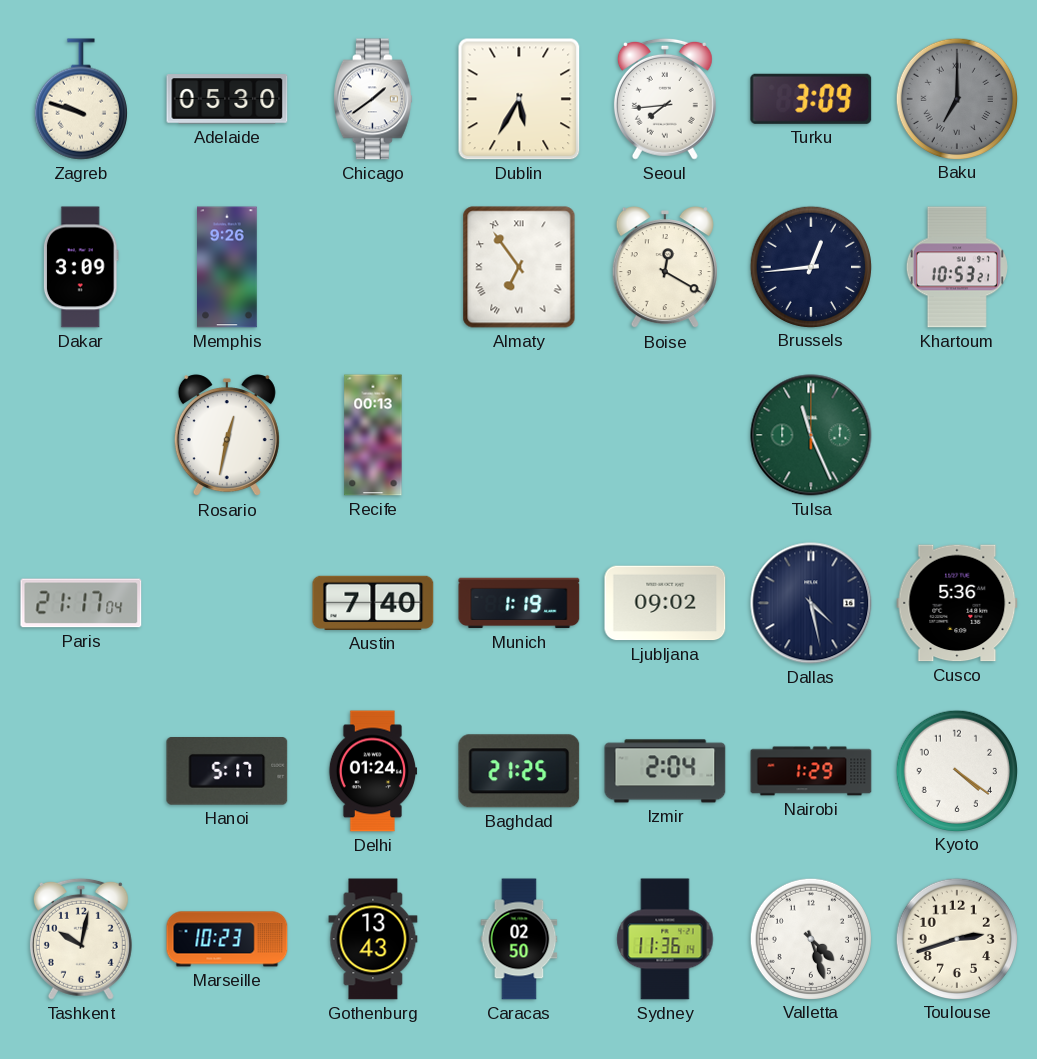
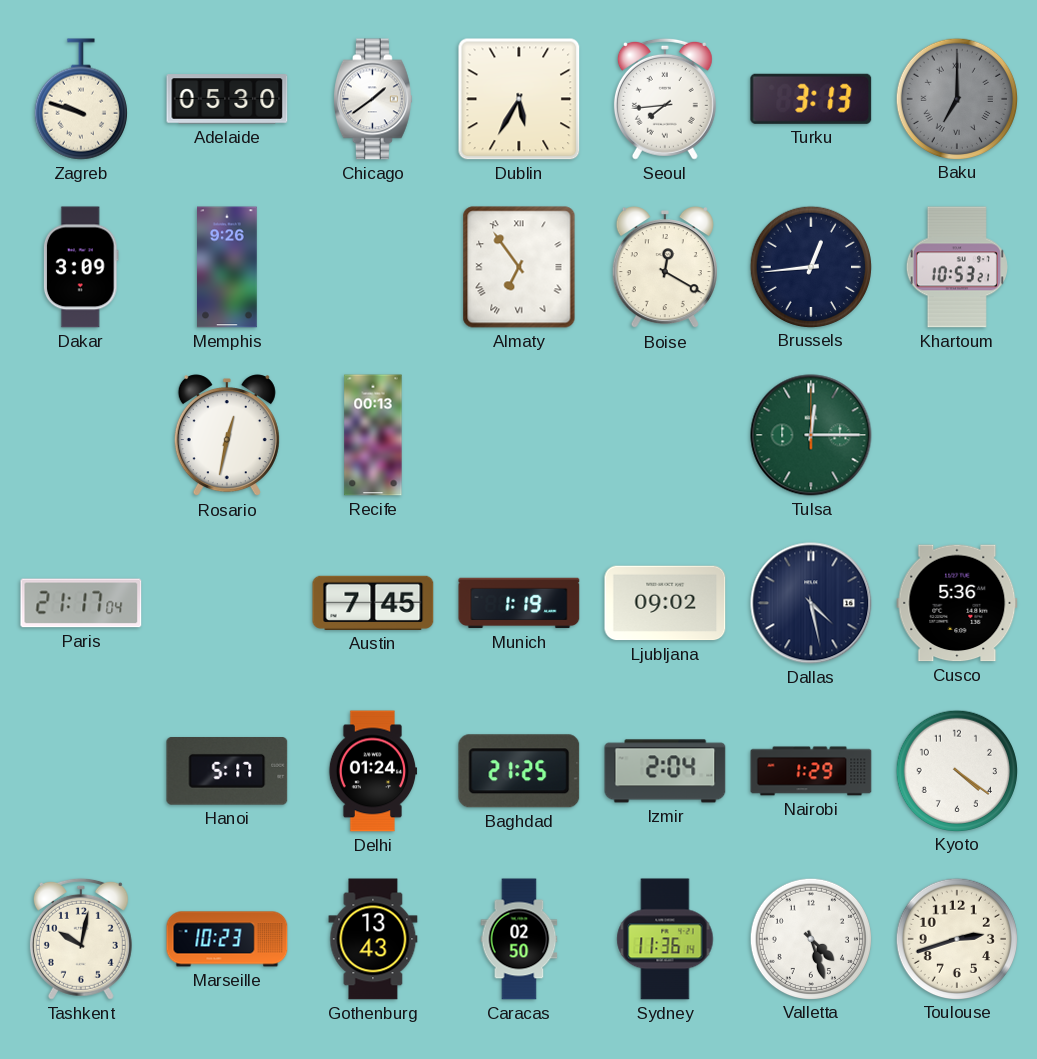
Turku: 3:09 -> 3:13
Tulsa: 11:26 -> 12:15
Austin: 7:40 -> 7:45
